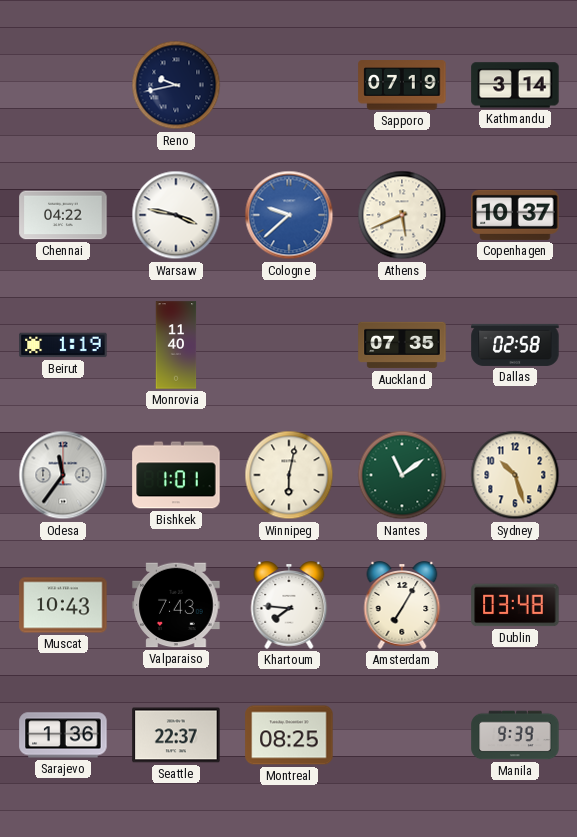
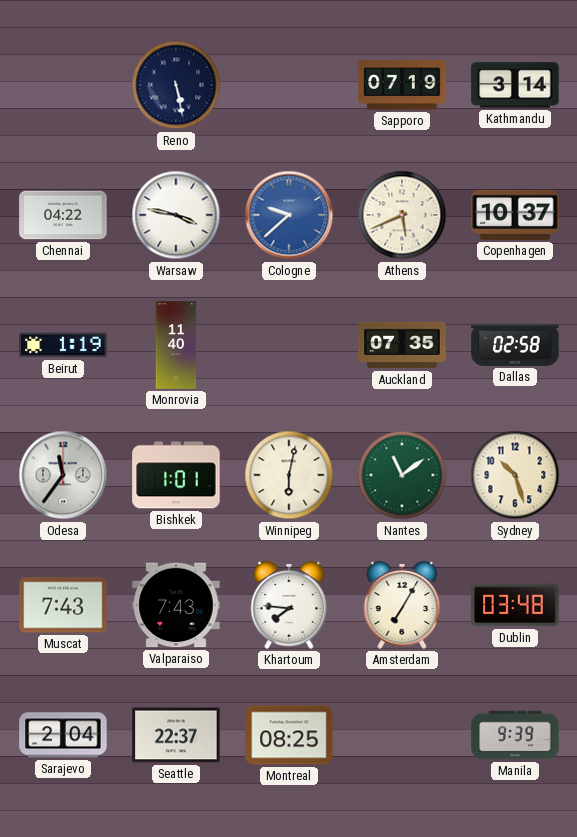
Reno: 9:43 -> 5:28
Muscat: 10:43 -> 7:43
Sarajevo: 1:36 -> 2:04
